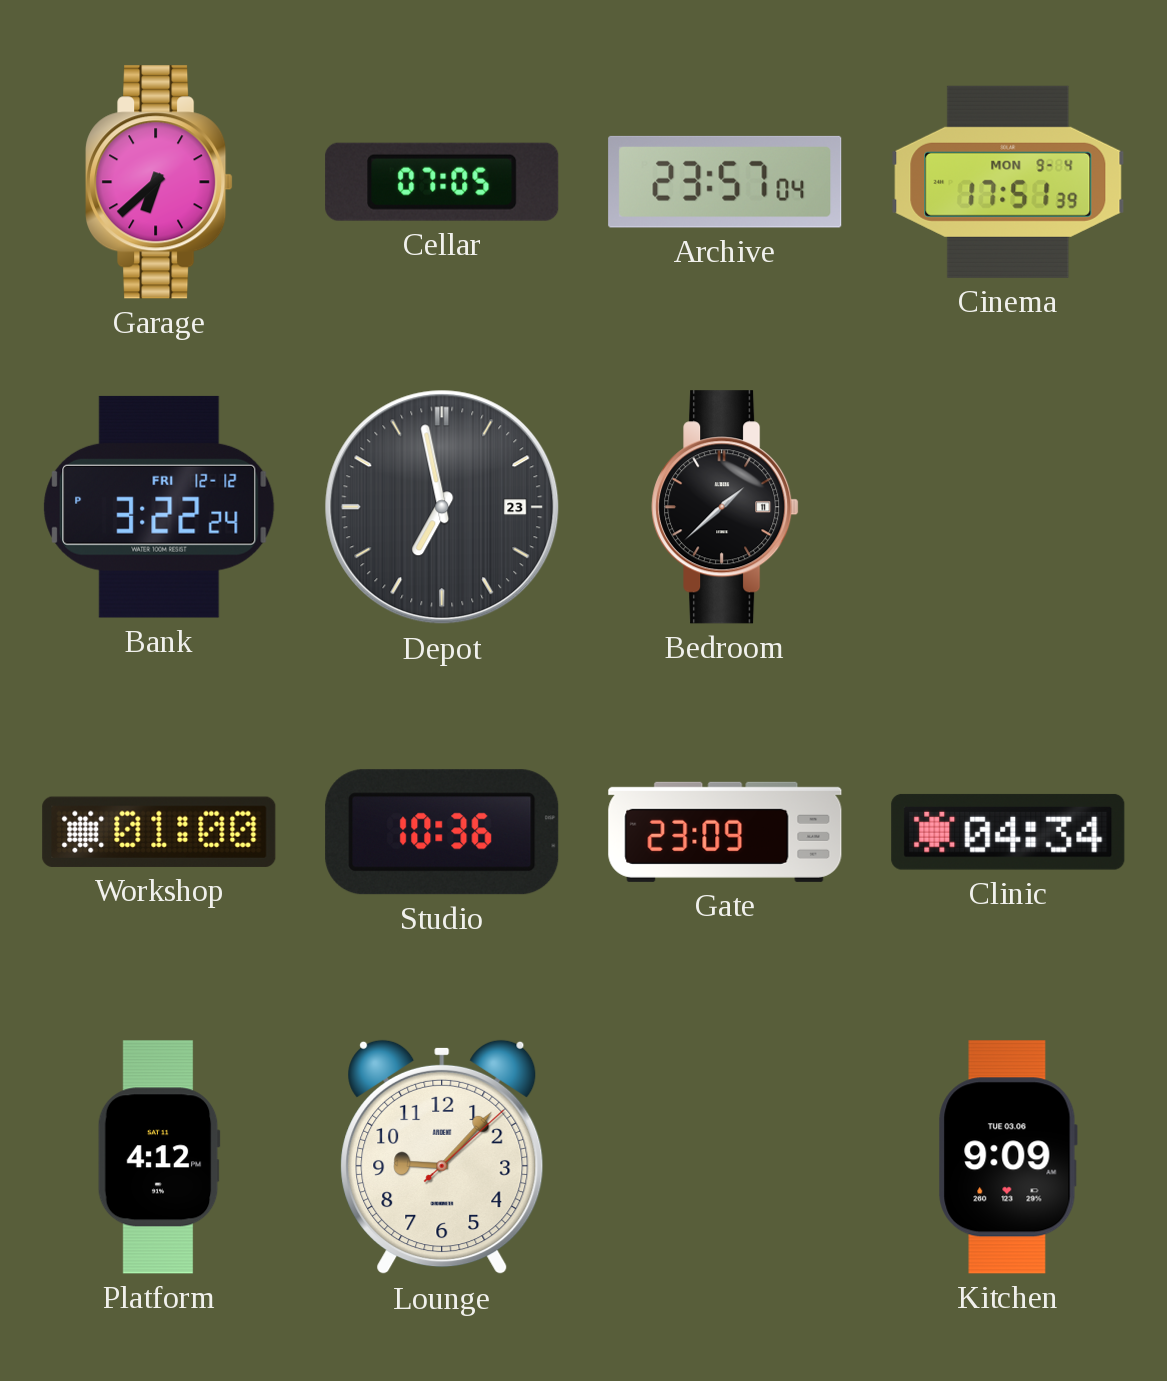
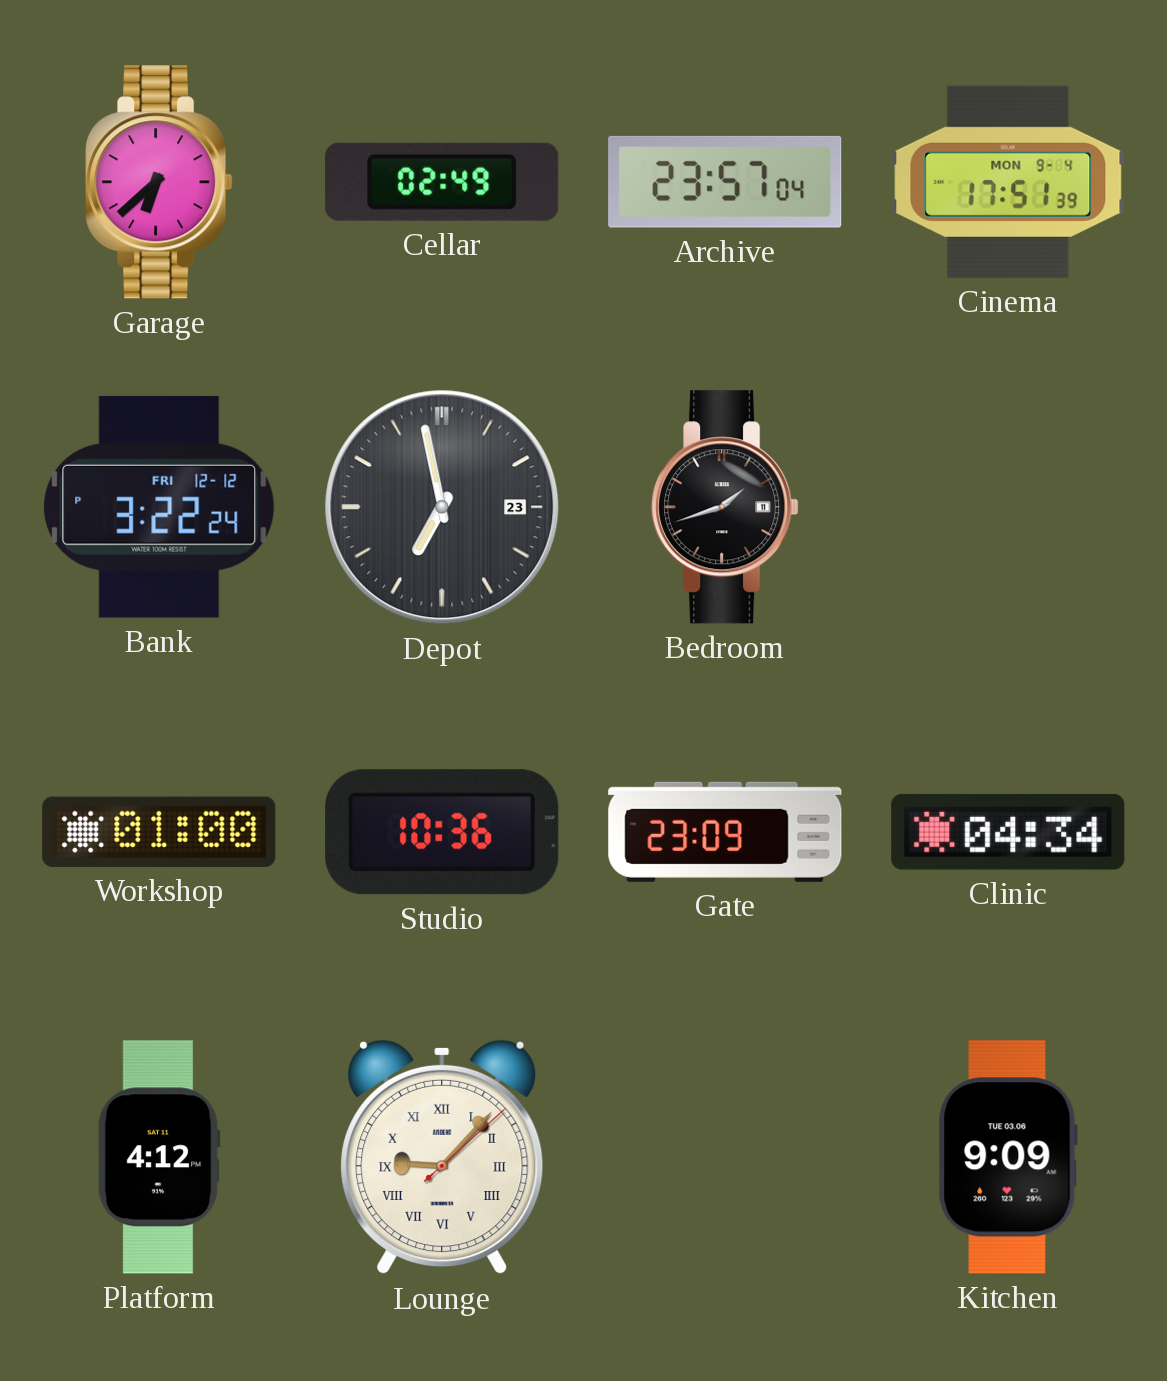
Cellar: 07:05 -> 02:49
Bedroom: 1:38 -> 1:42
Lounge numerals: Arabic -> Roman
